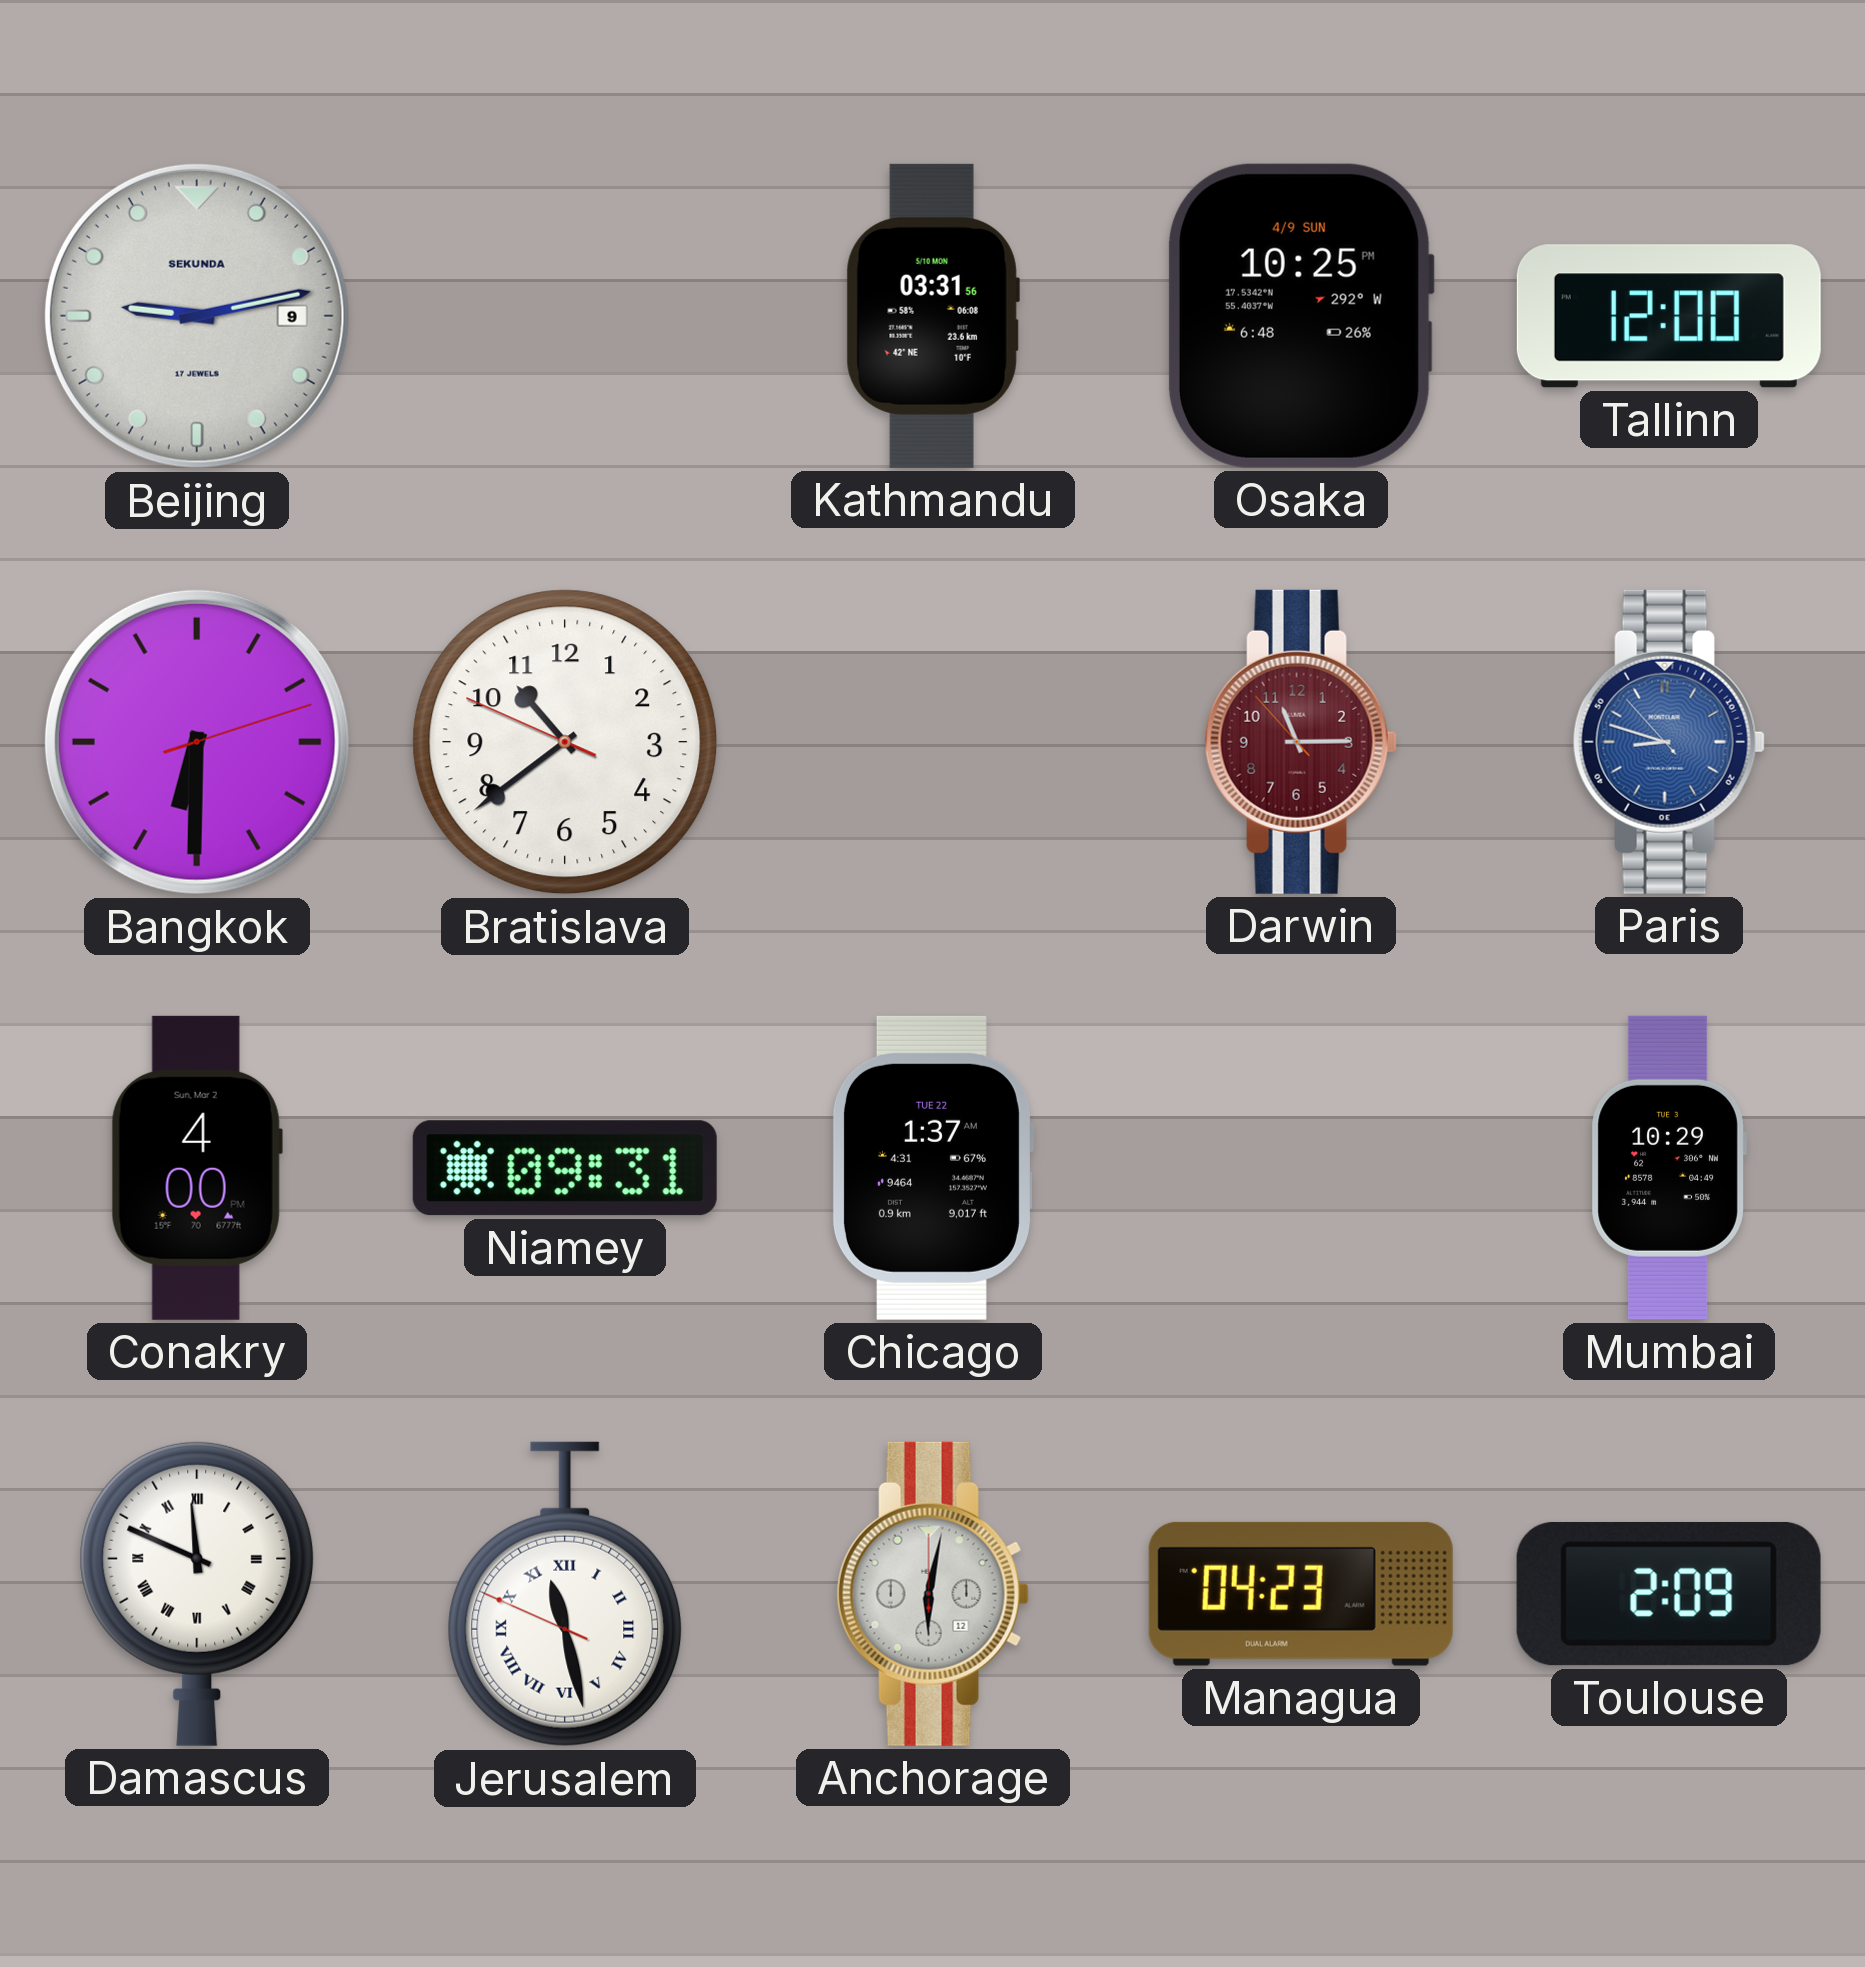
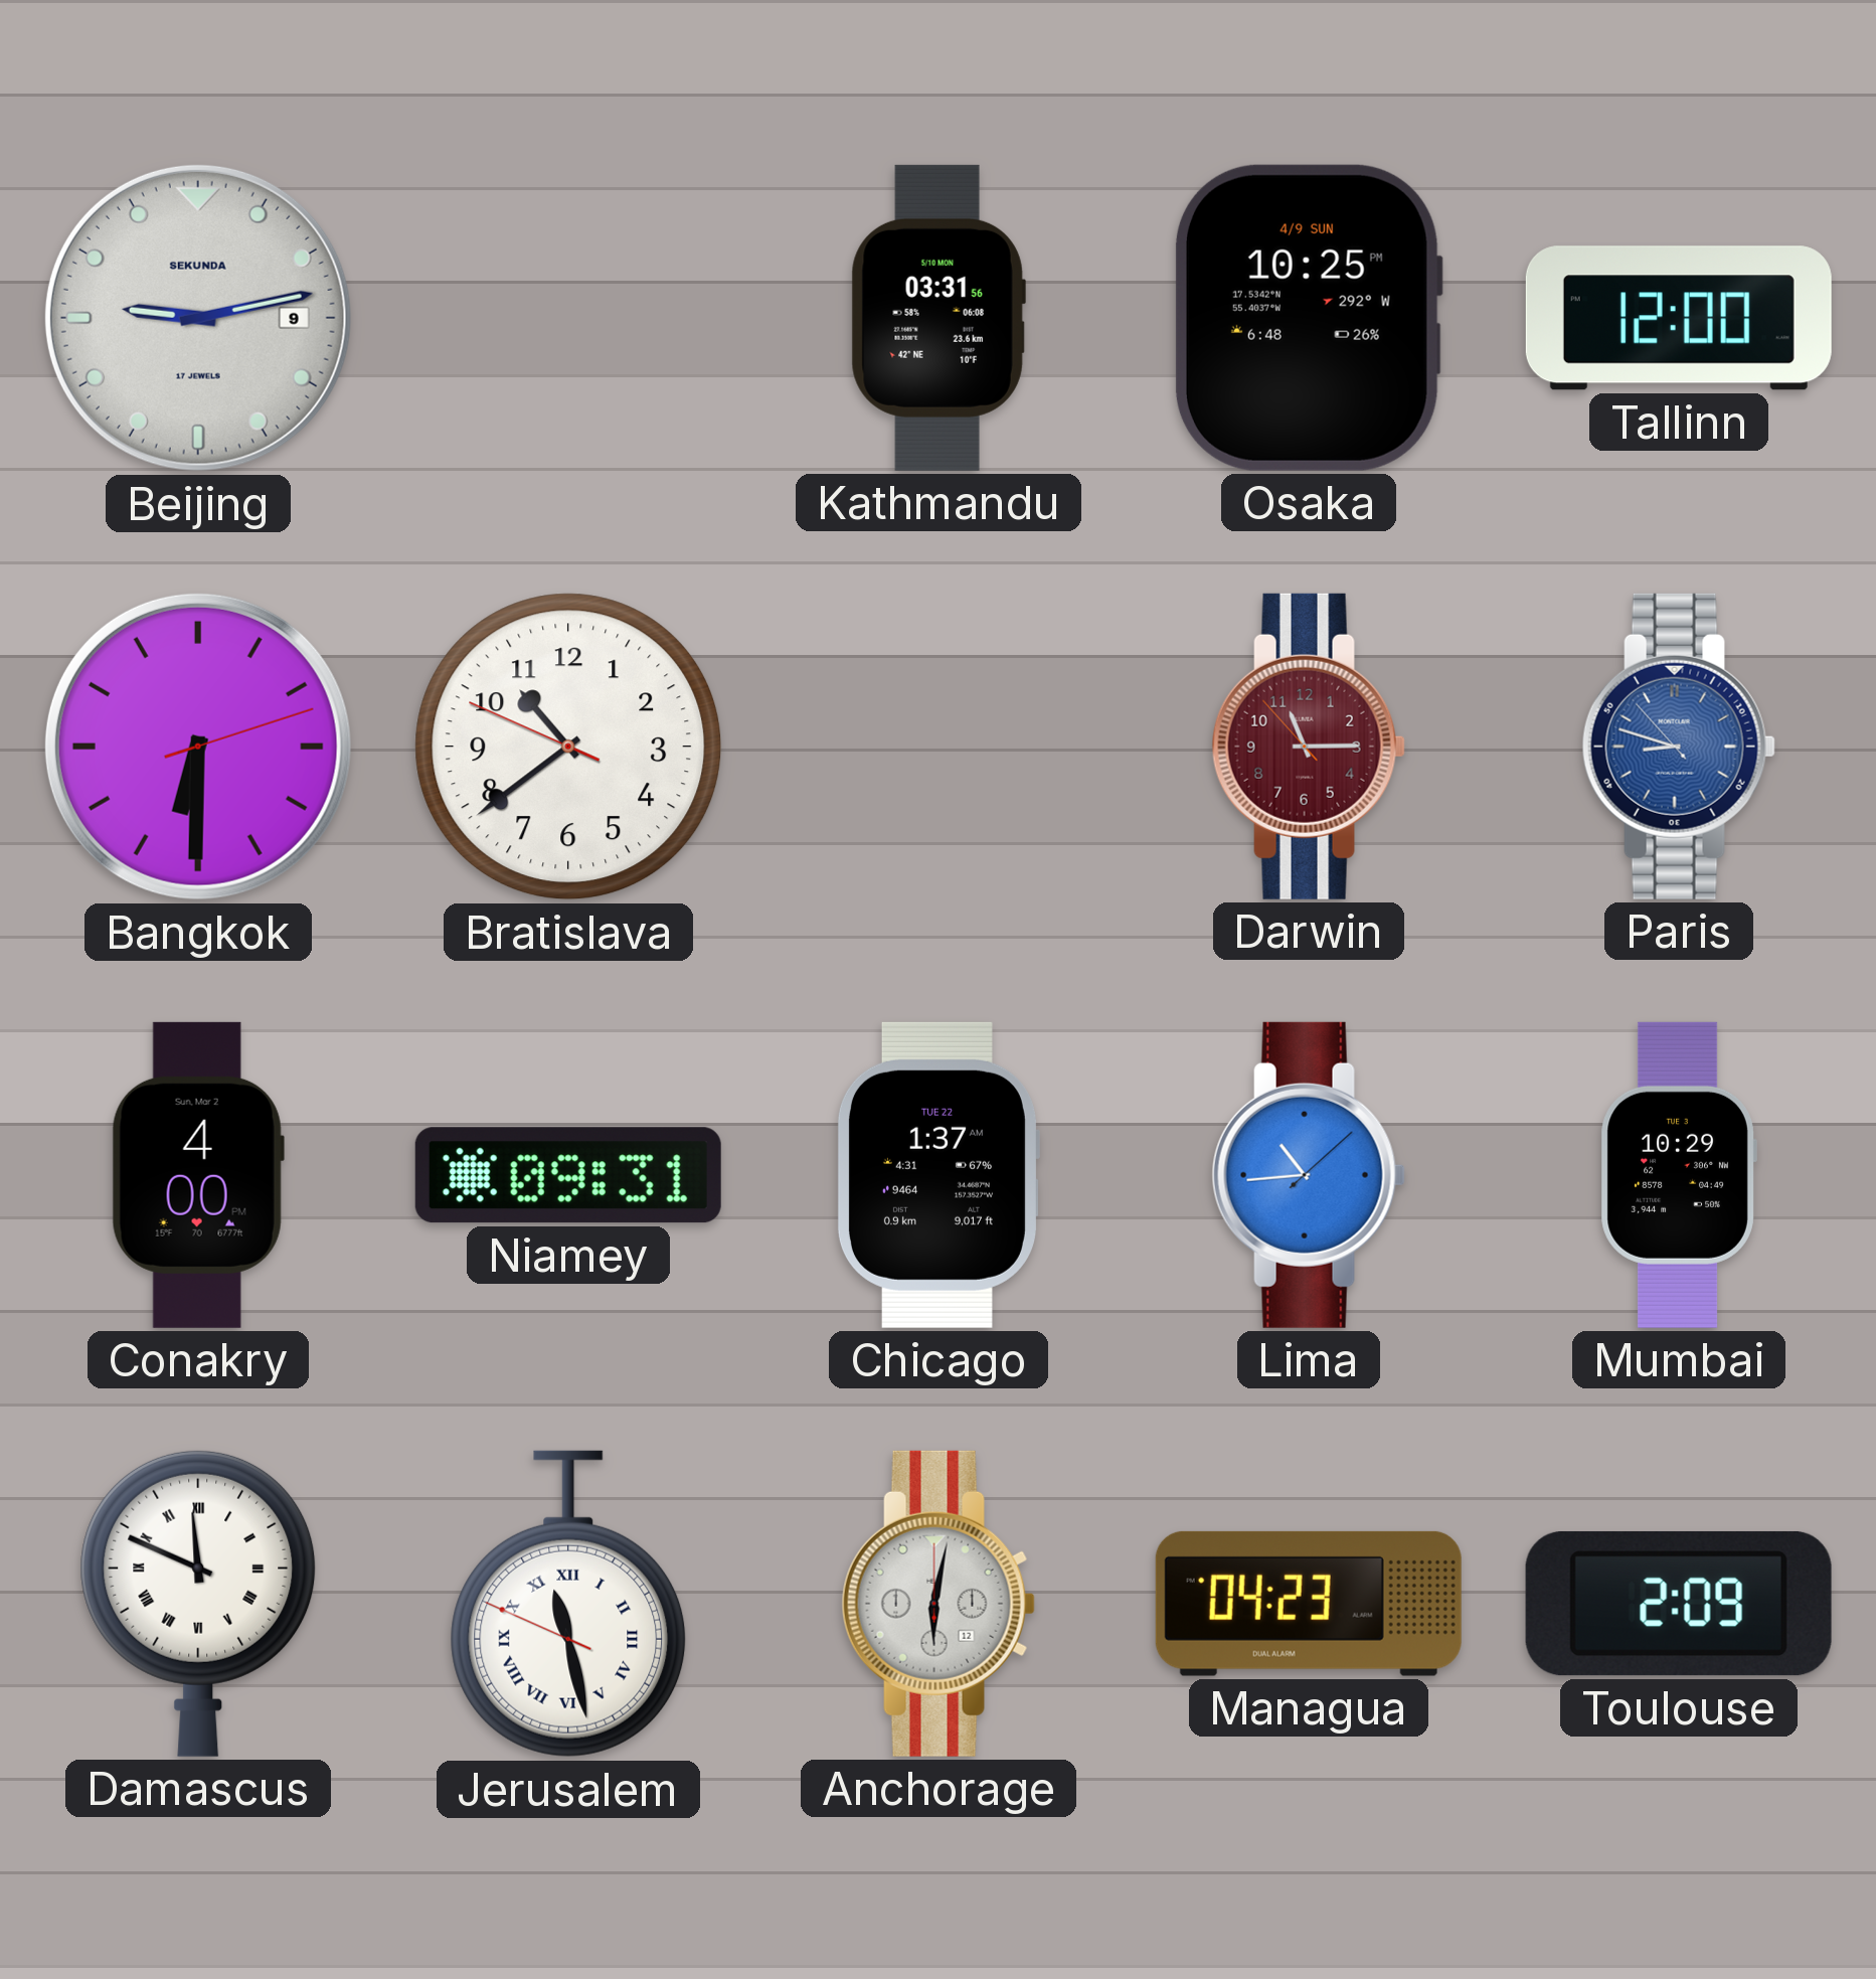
Lima: none -> 10:44
